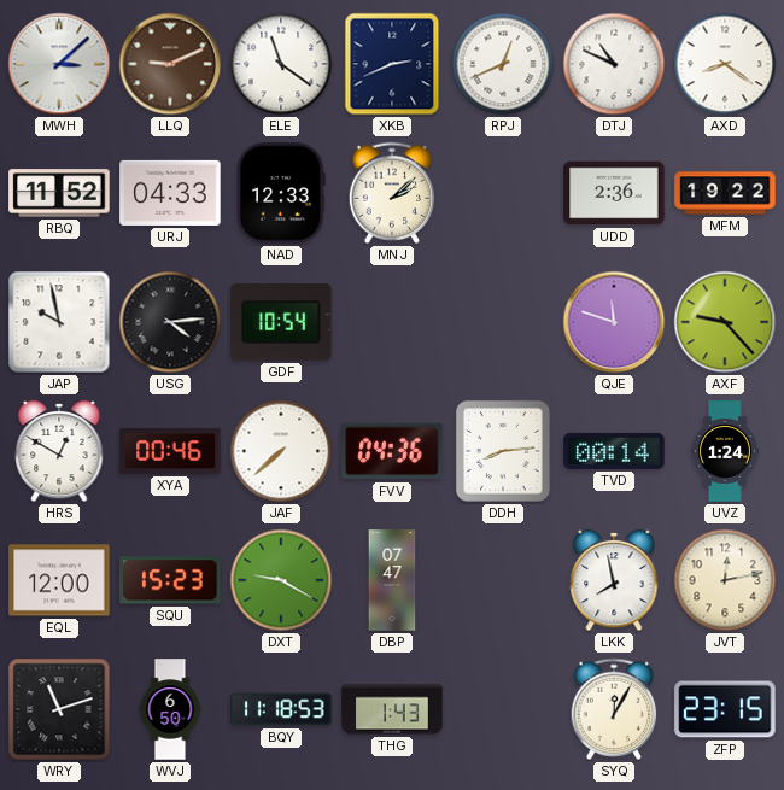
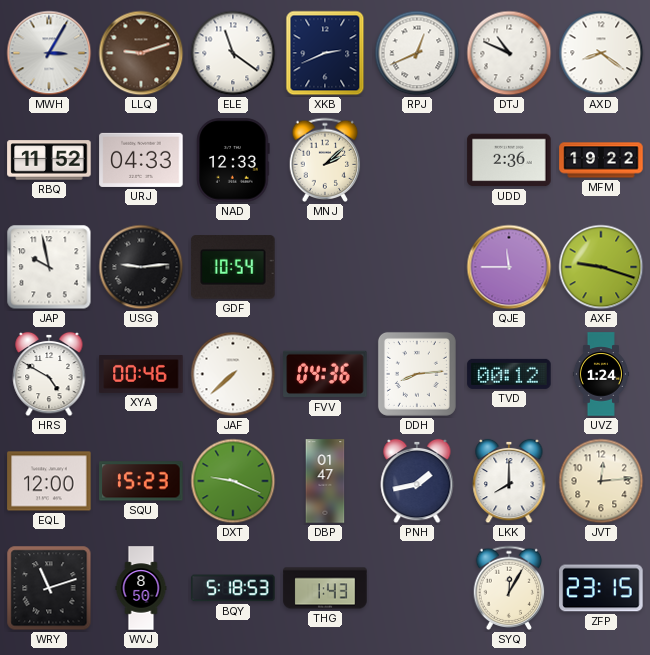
MWH: 3:08 -> 3:05
LLQ: 9:11 -> 9:12
USG: 4:14 -> 9:14
QJE: 11:48 -> 11:45
AXF: 9:23 -> 9:18
HRS: 12:50 -> 4:50
TVD: 00:14 -> 00:12
DXT: 9:20 -> 9:19
DBP: 07:47 -> 01:47
PNH: none -> 1:43
LKK: 7:58 -> 8:00
JVT: 12:13 -> 12:14
WVJ: 6:50 -> 8:50
BQY: 11:18 -> 5:18
